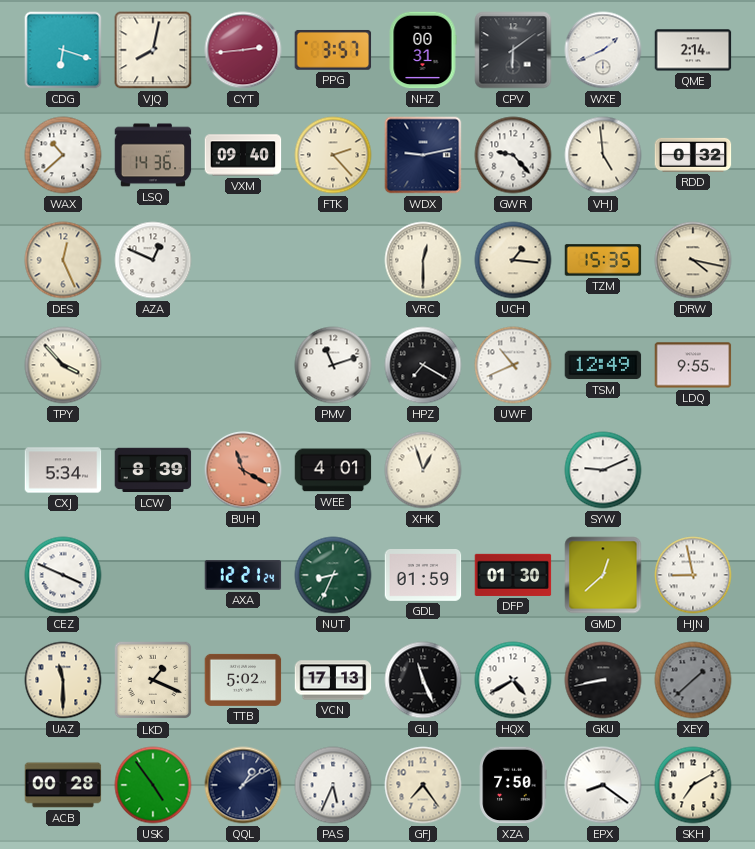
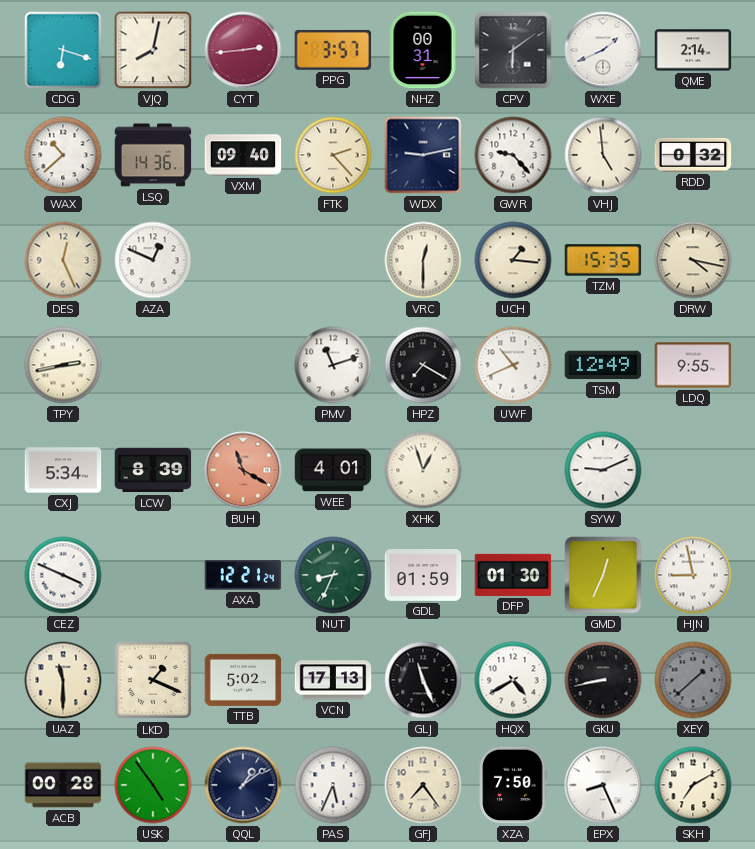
TPY: 3:53 -> 2:43
GMD: 12:38 -> 12:34
EPX: 8:21 -> 8:26
